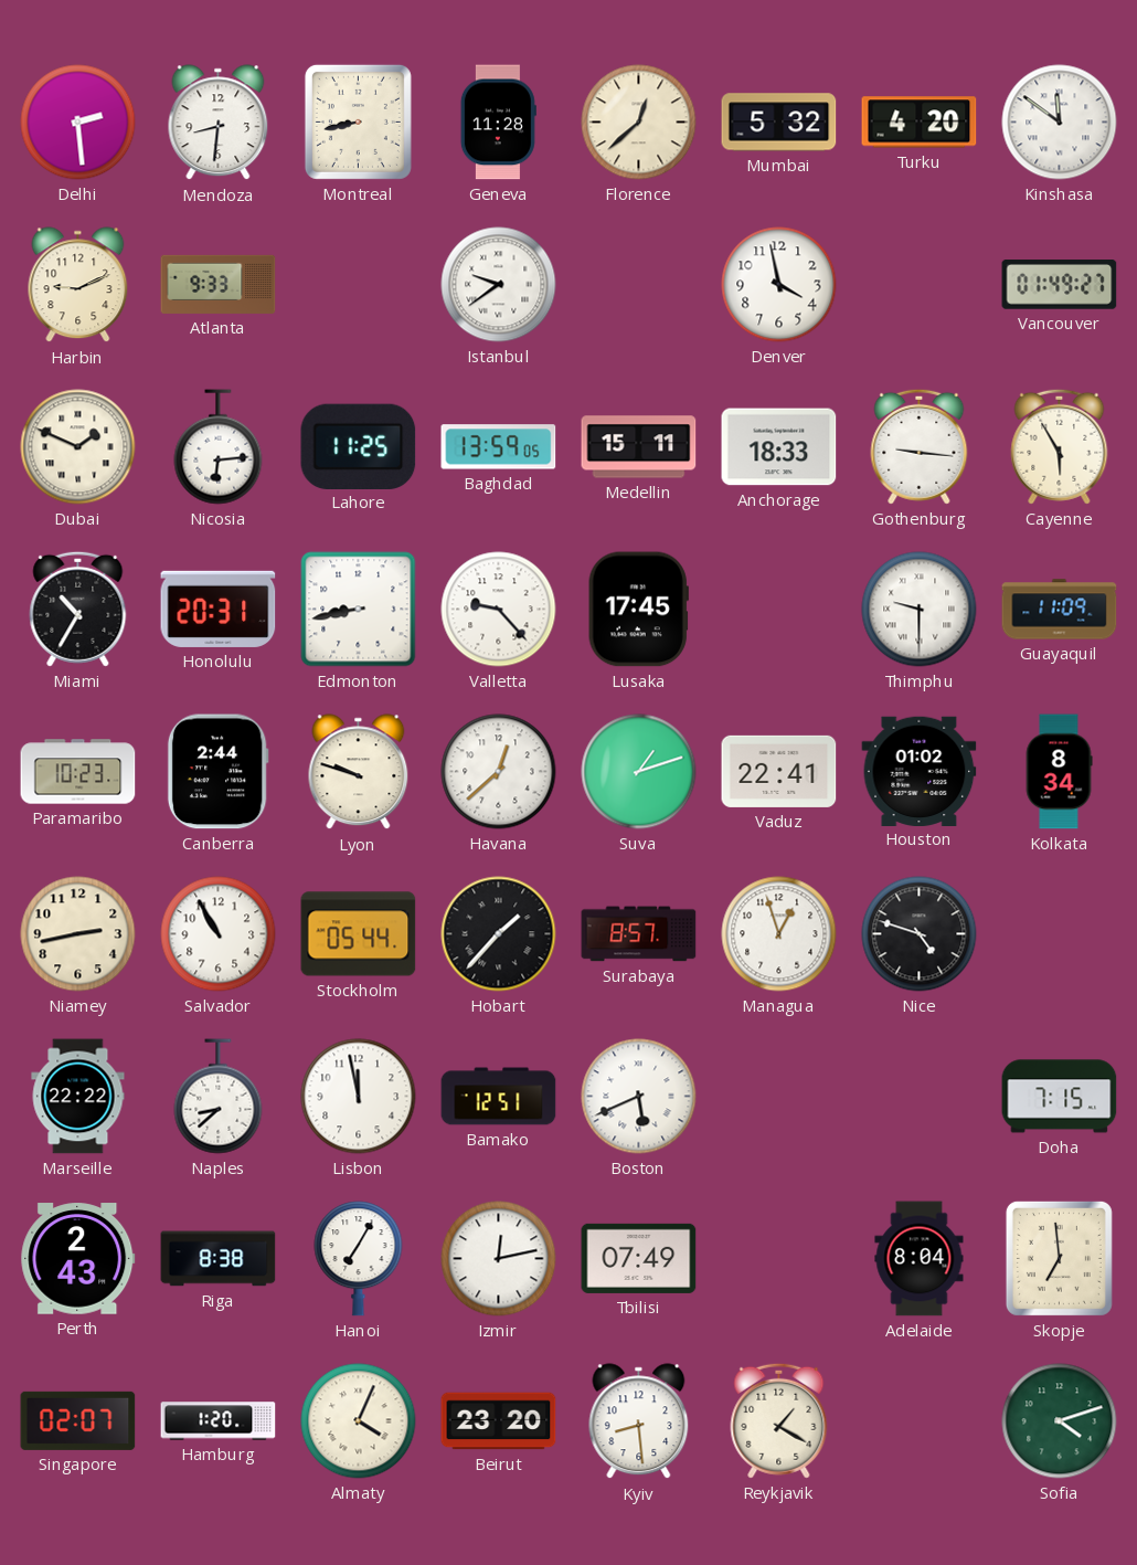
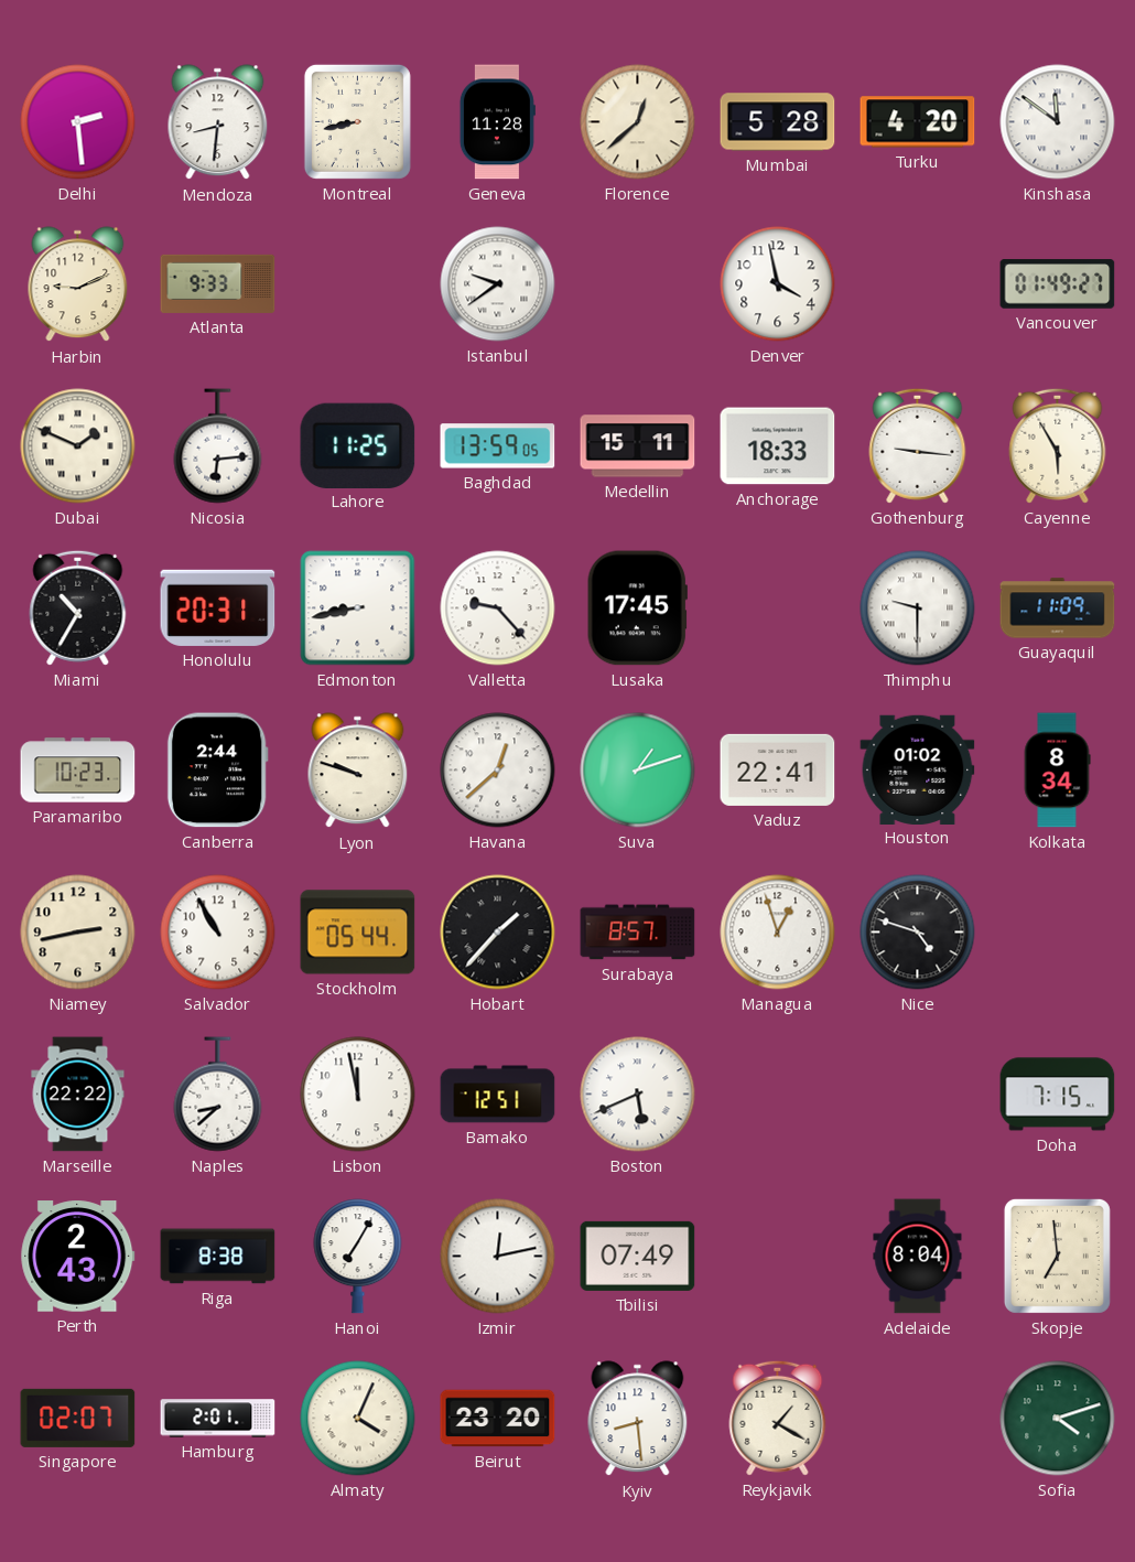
Mumbai: 5:32 -> 5:28
Hamburg: 1:20 -> 2:01
